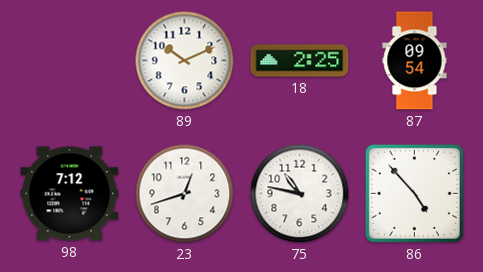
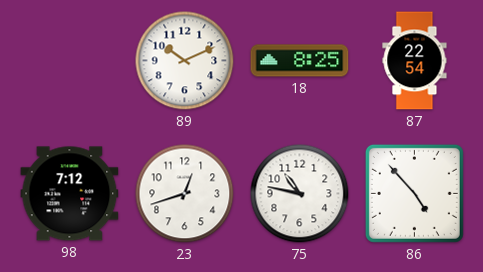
18: 2:25 -> 8:25
87: 09:54 -> 22:54
